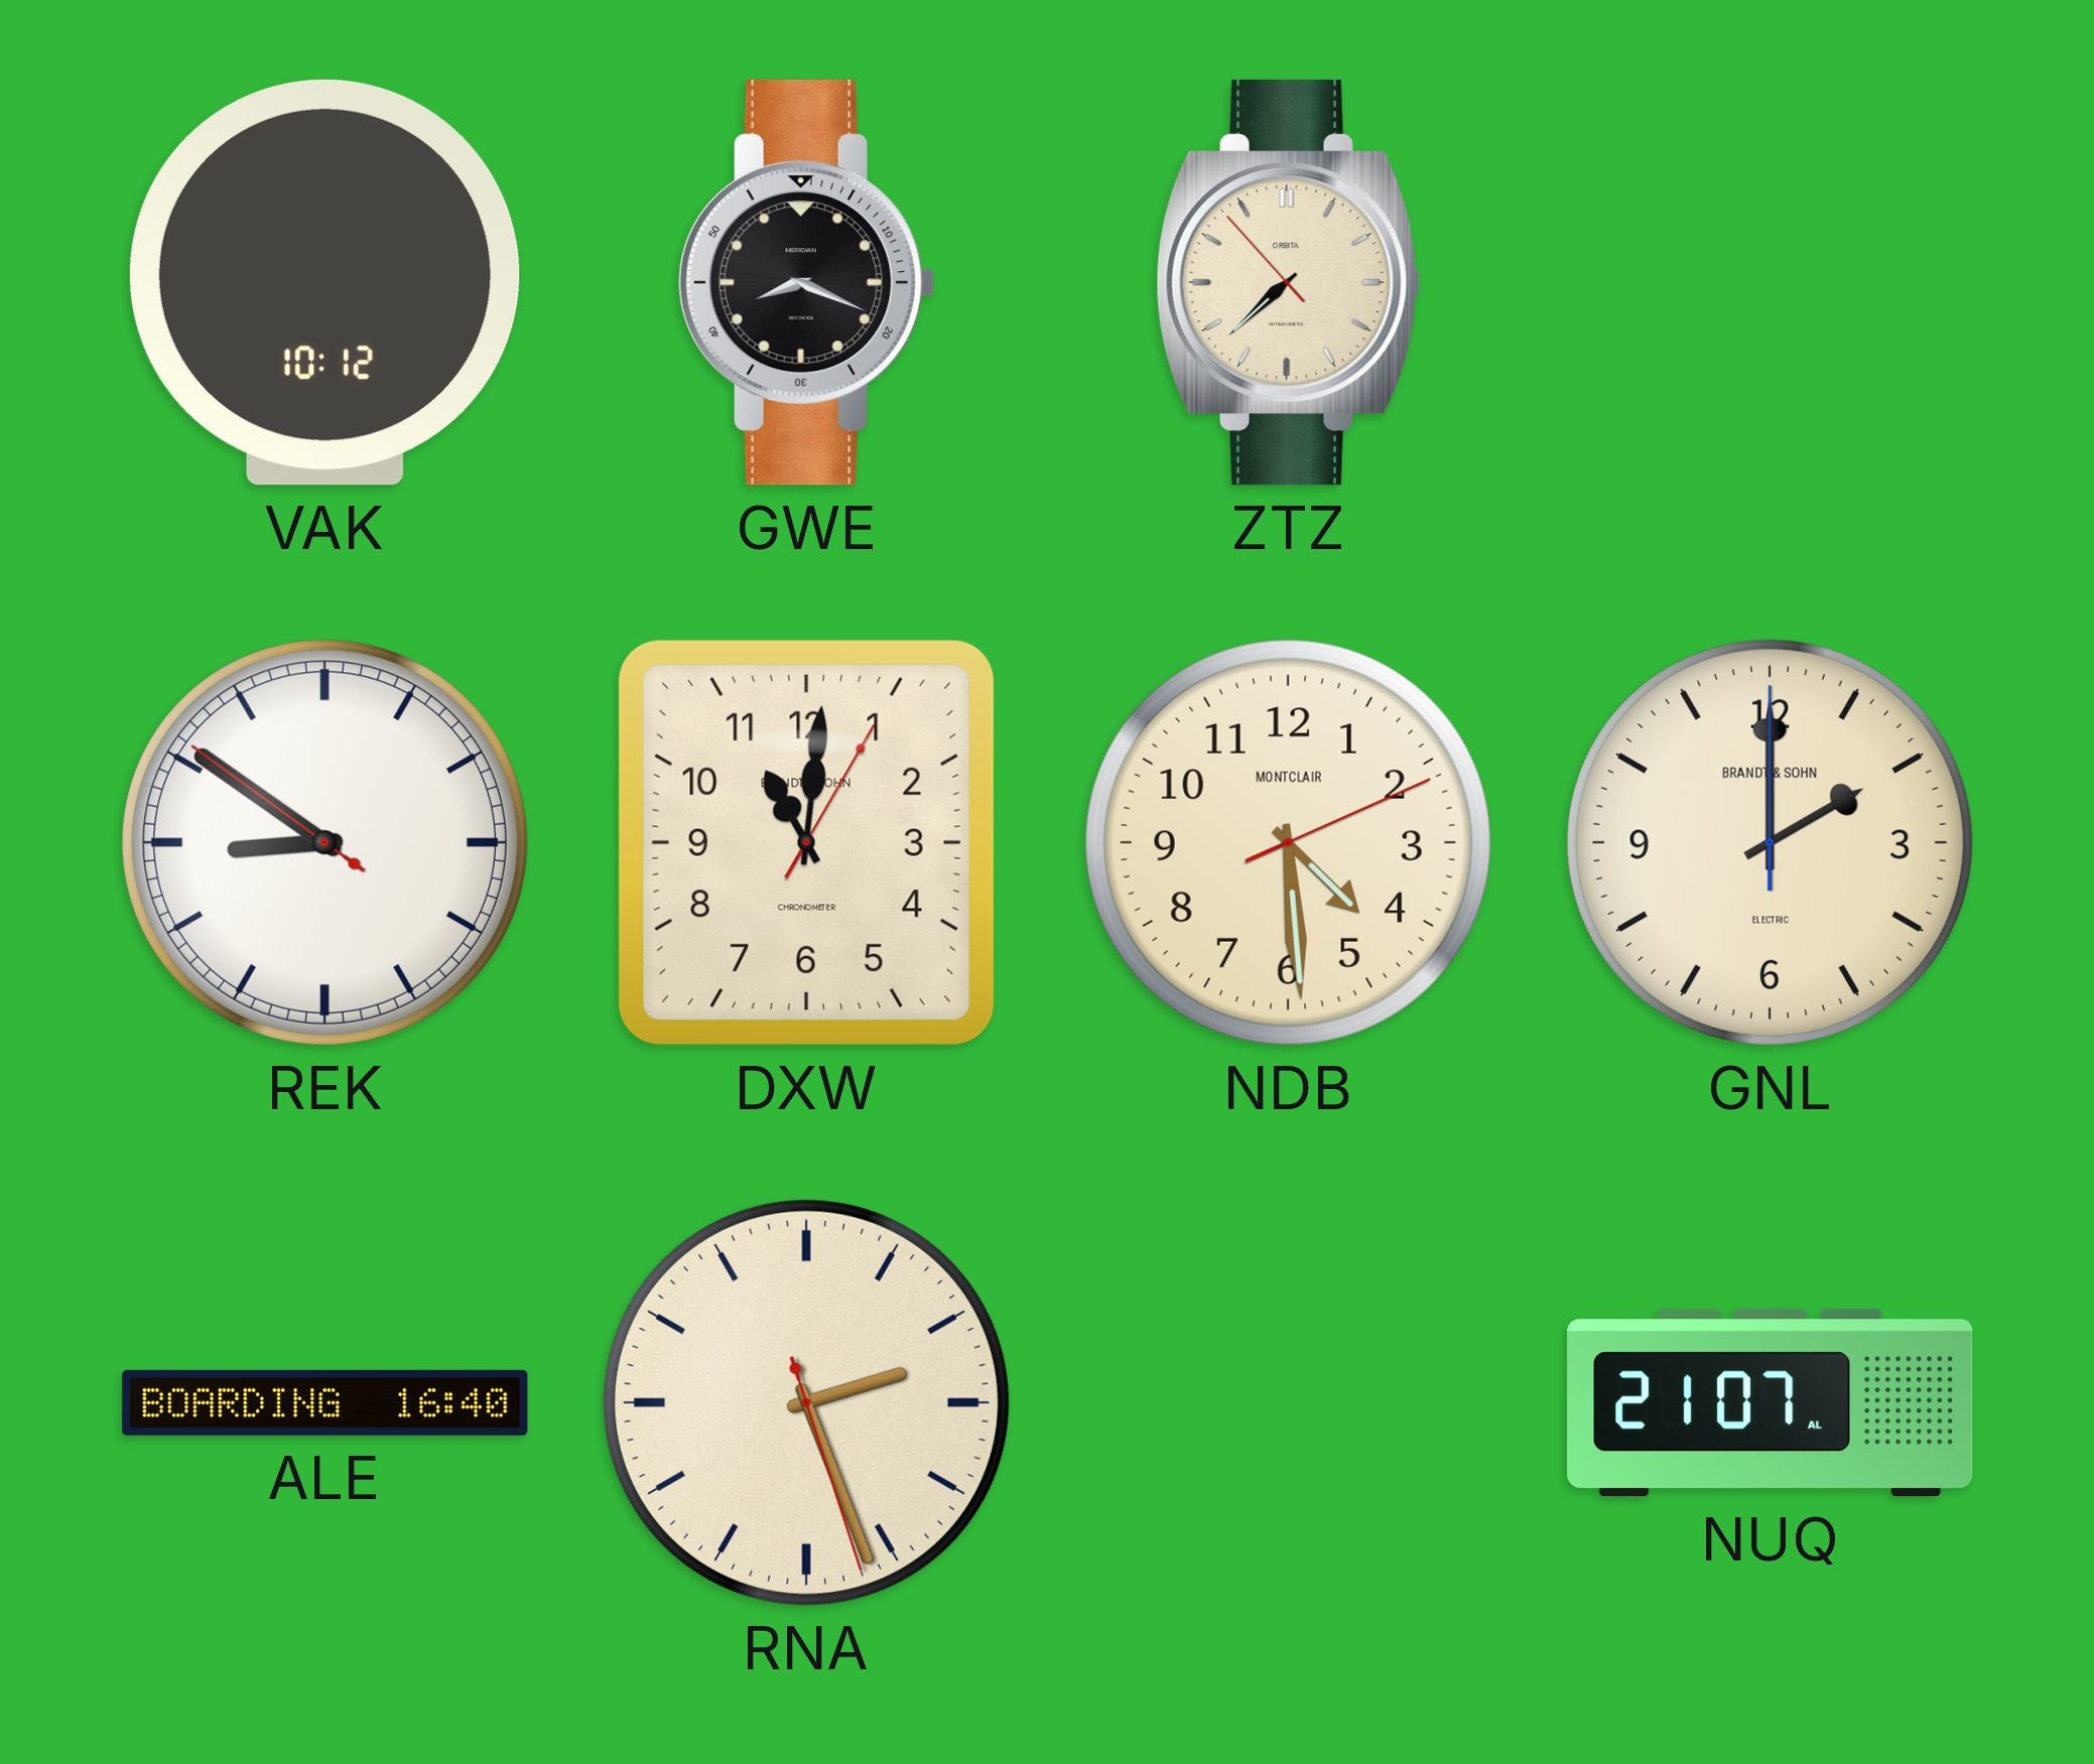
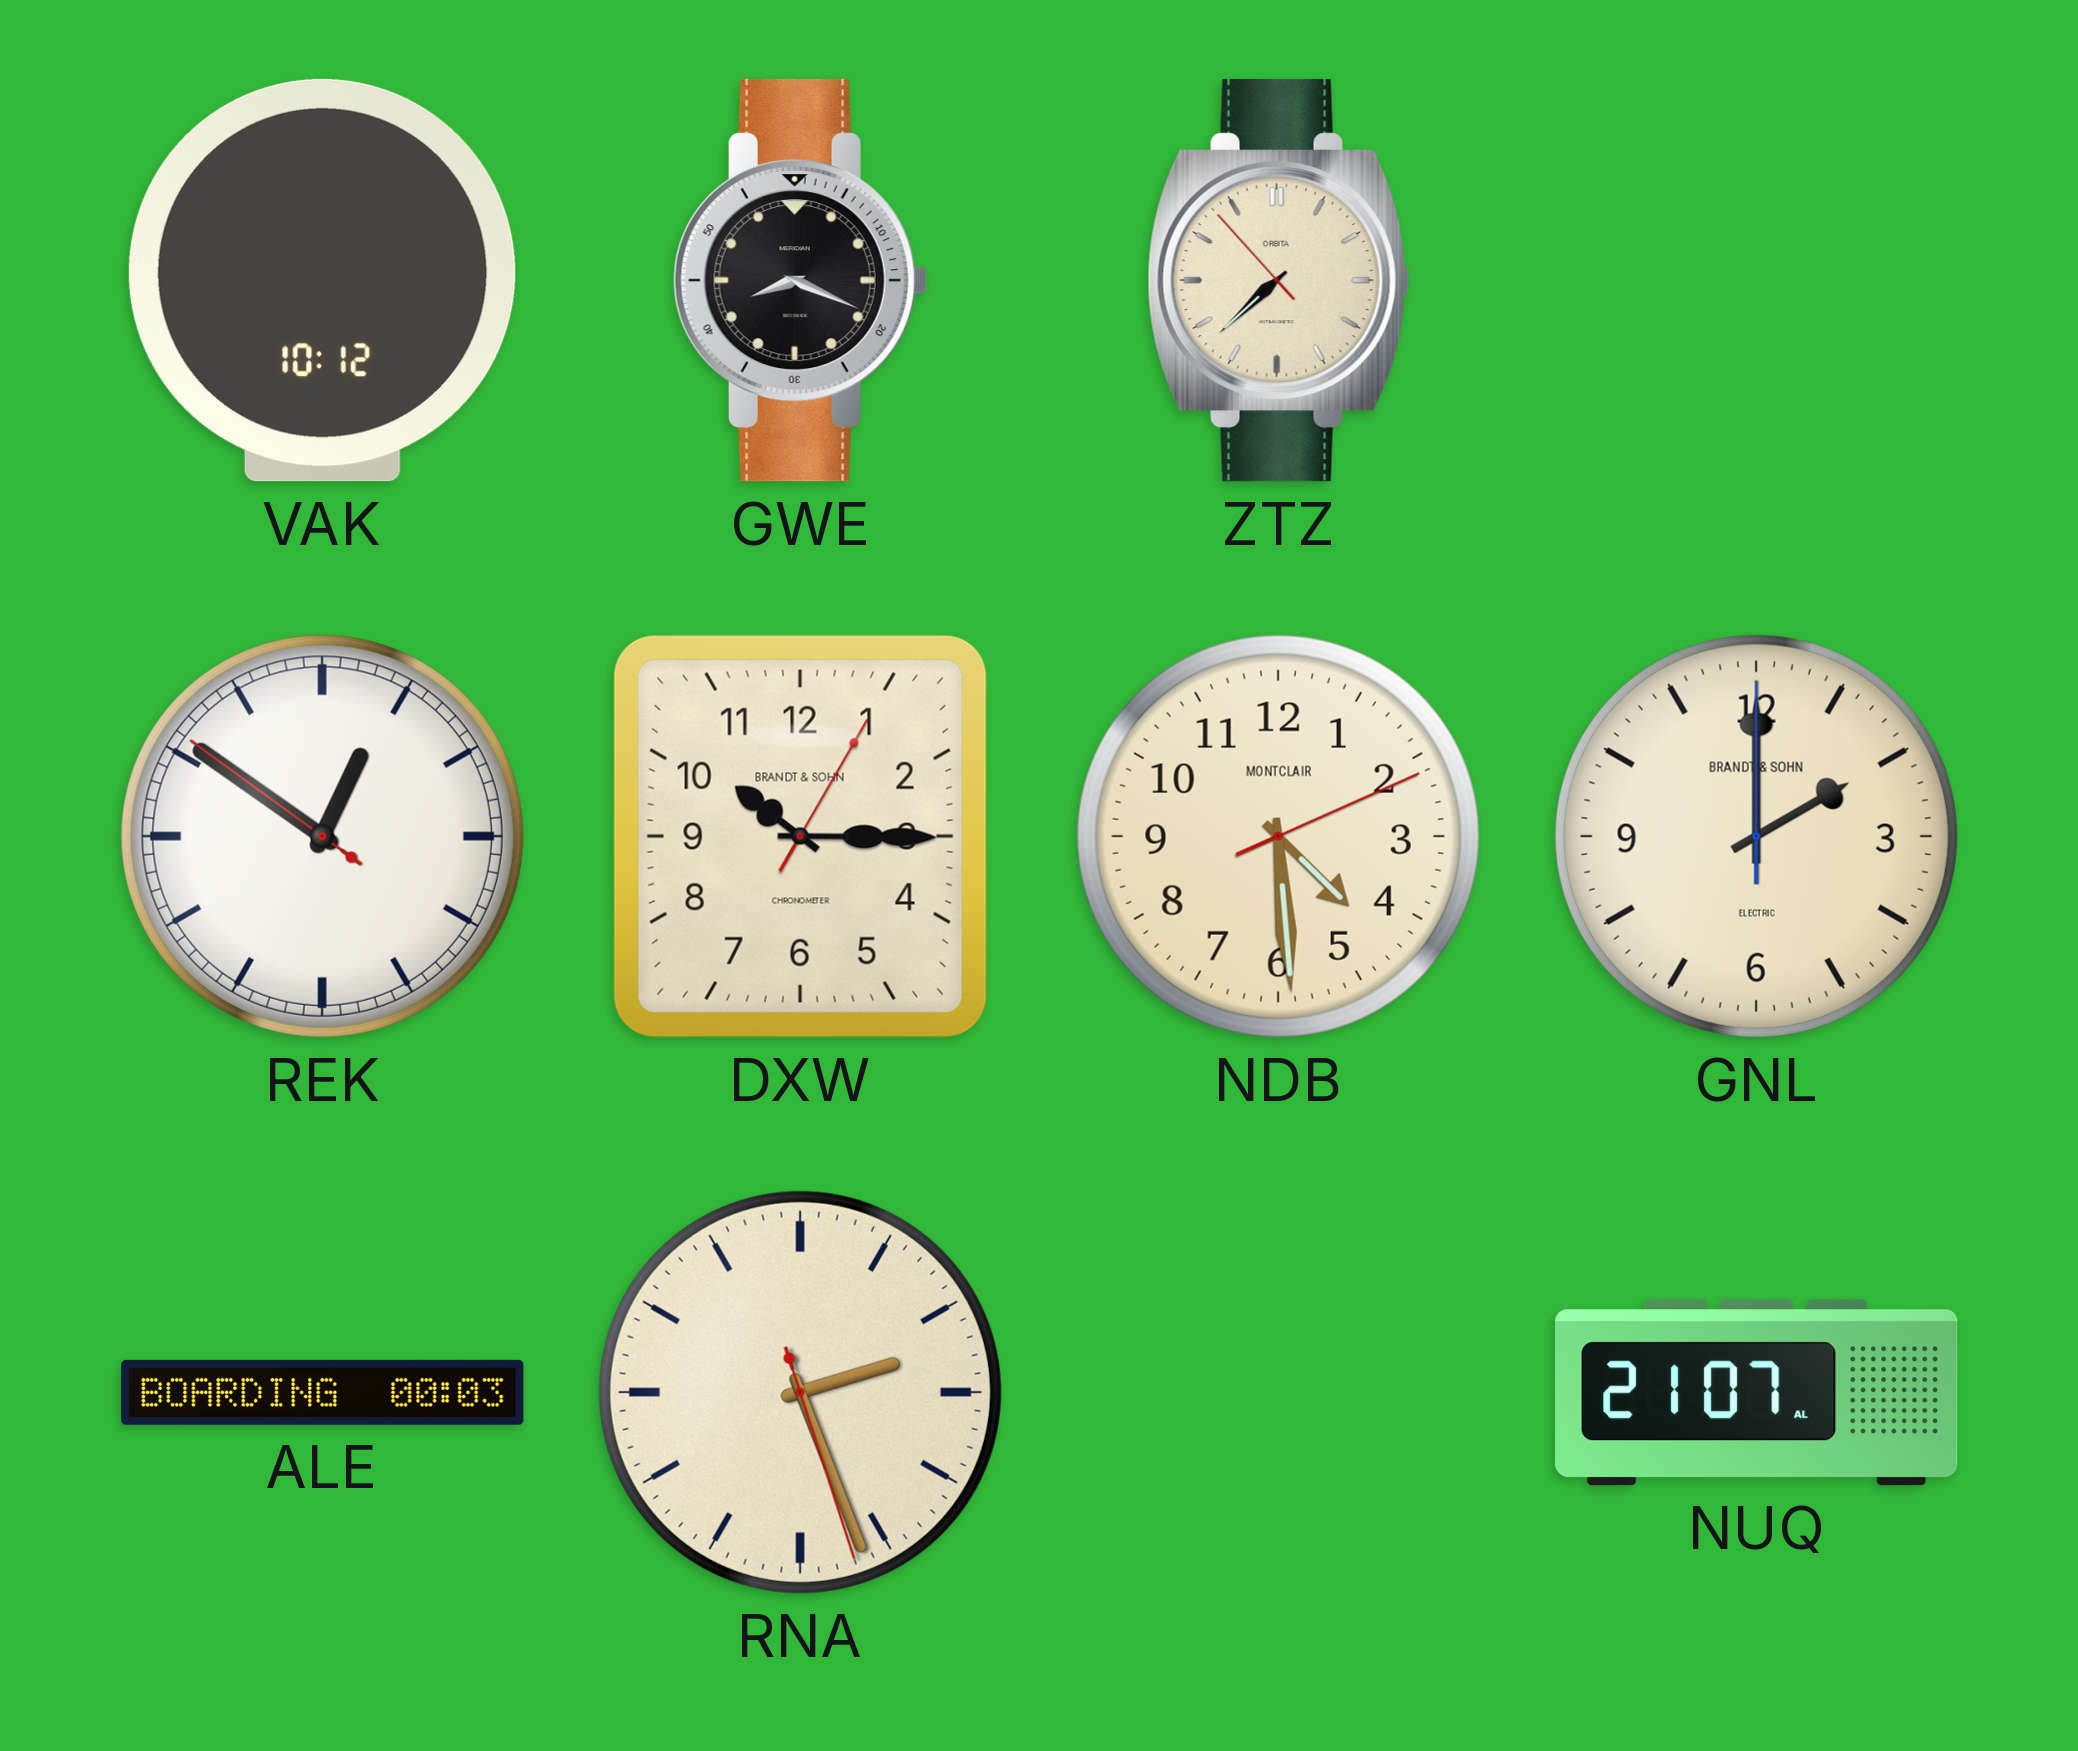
REK: 8:50 -> 12:50
DXW: 11:01 -> 10:15
ALE: 16:40 -> 00:03
